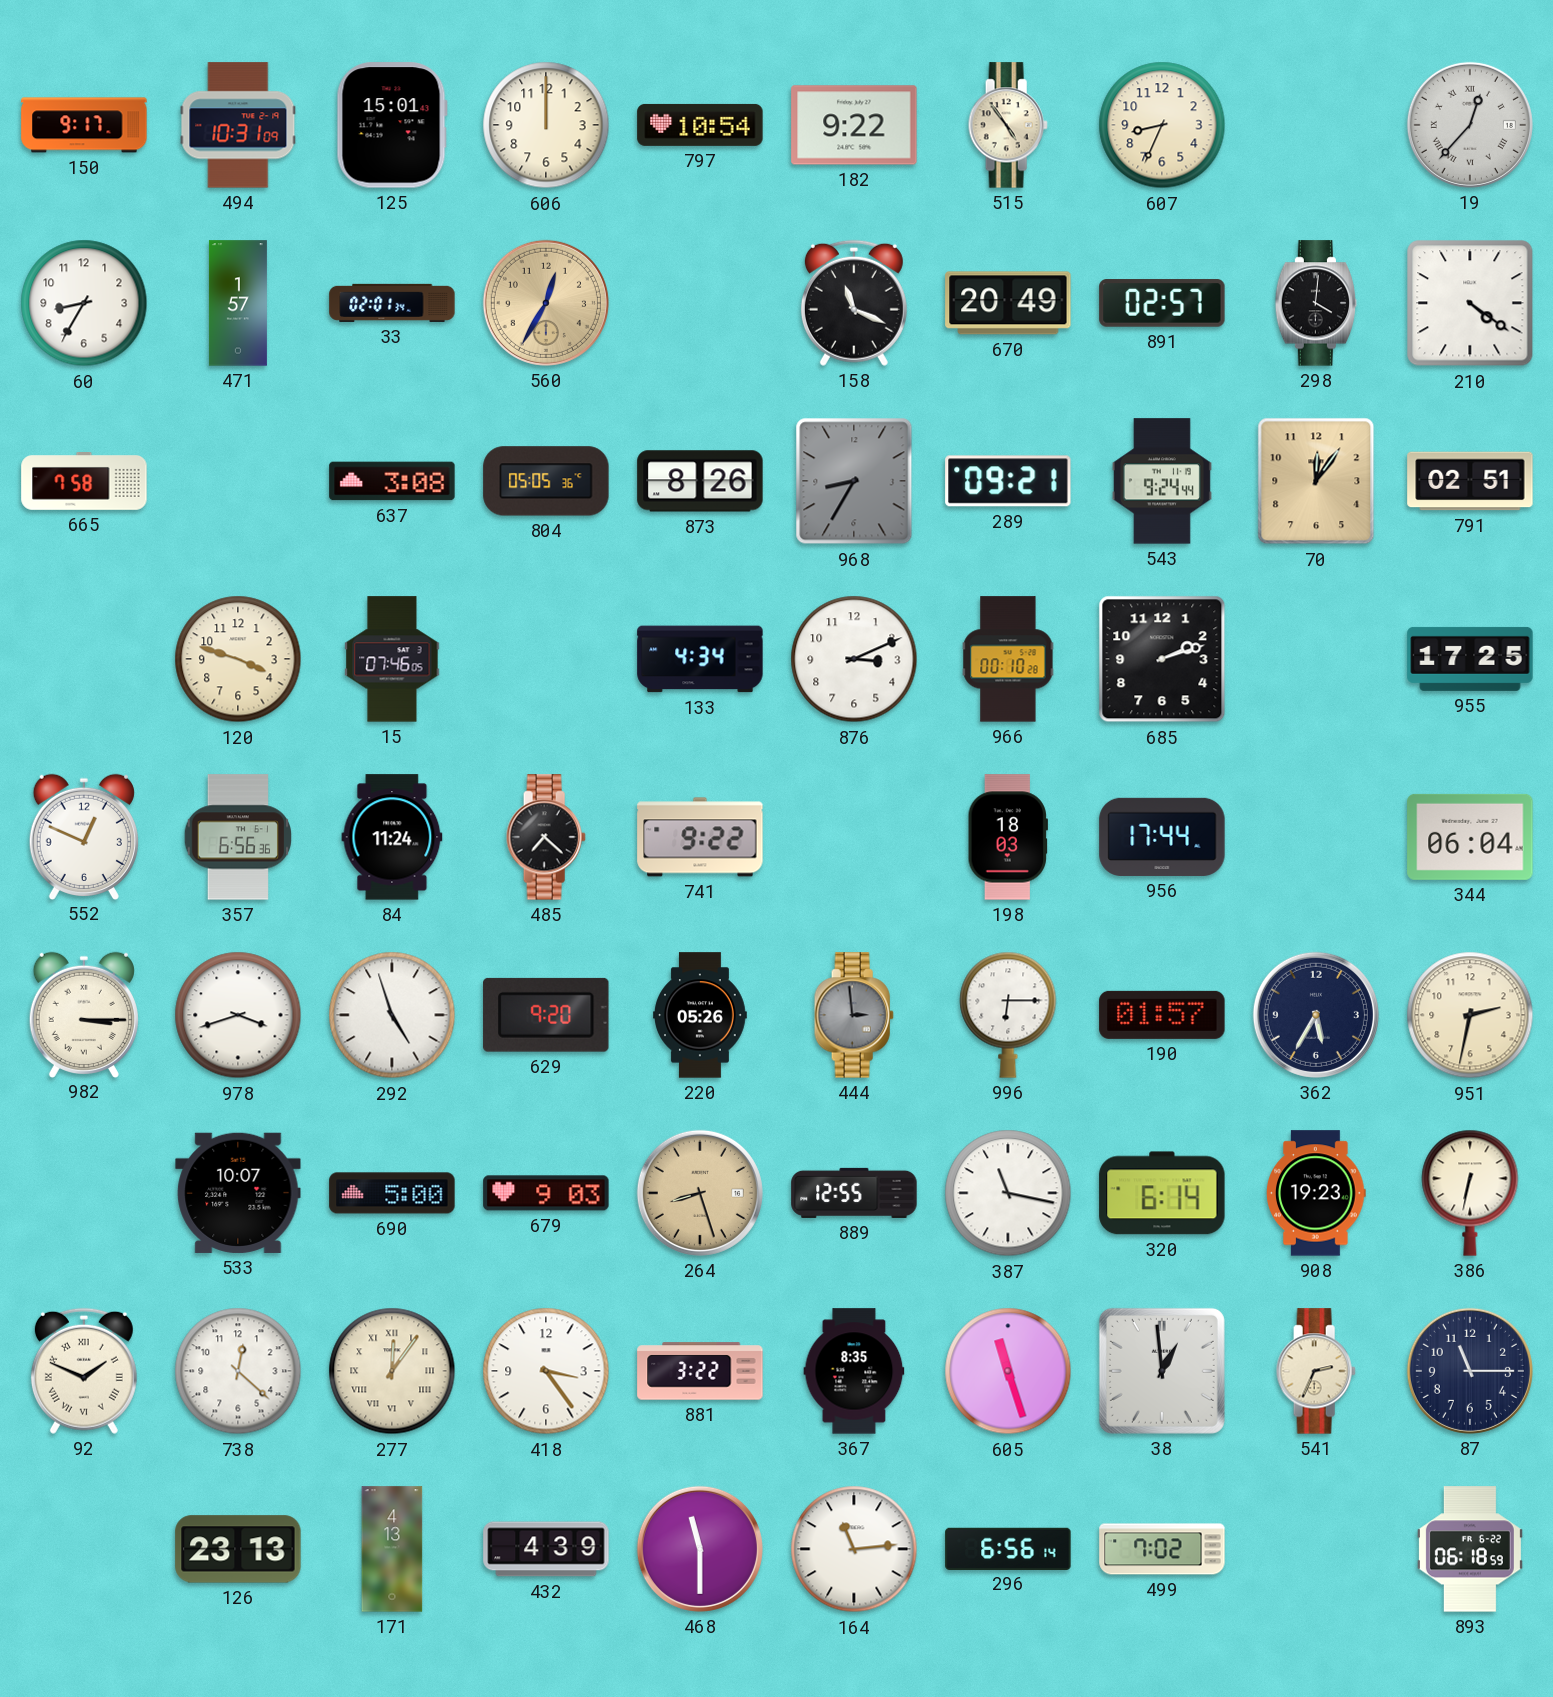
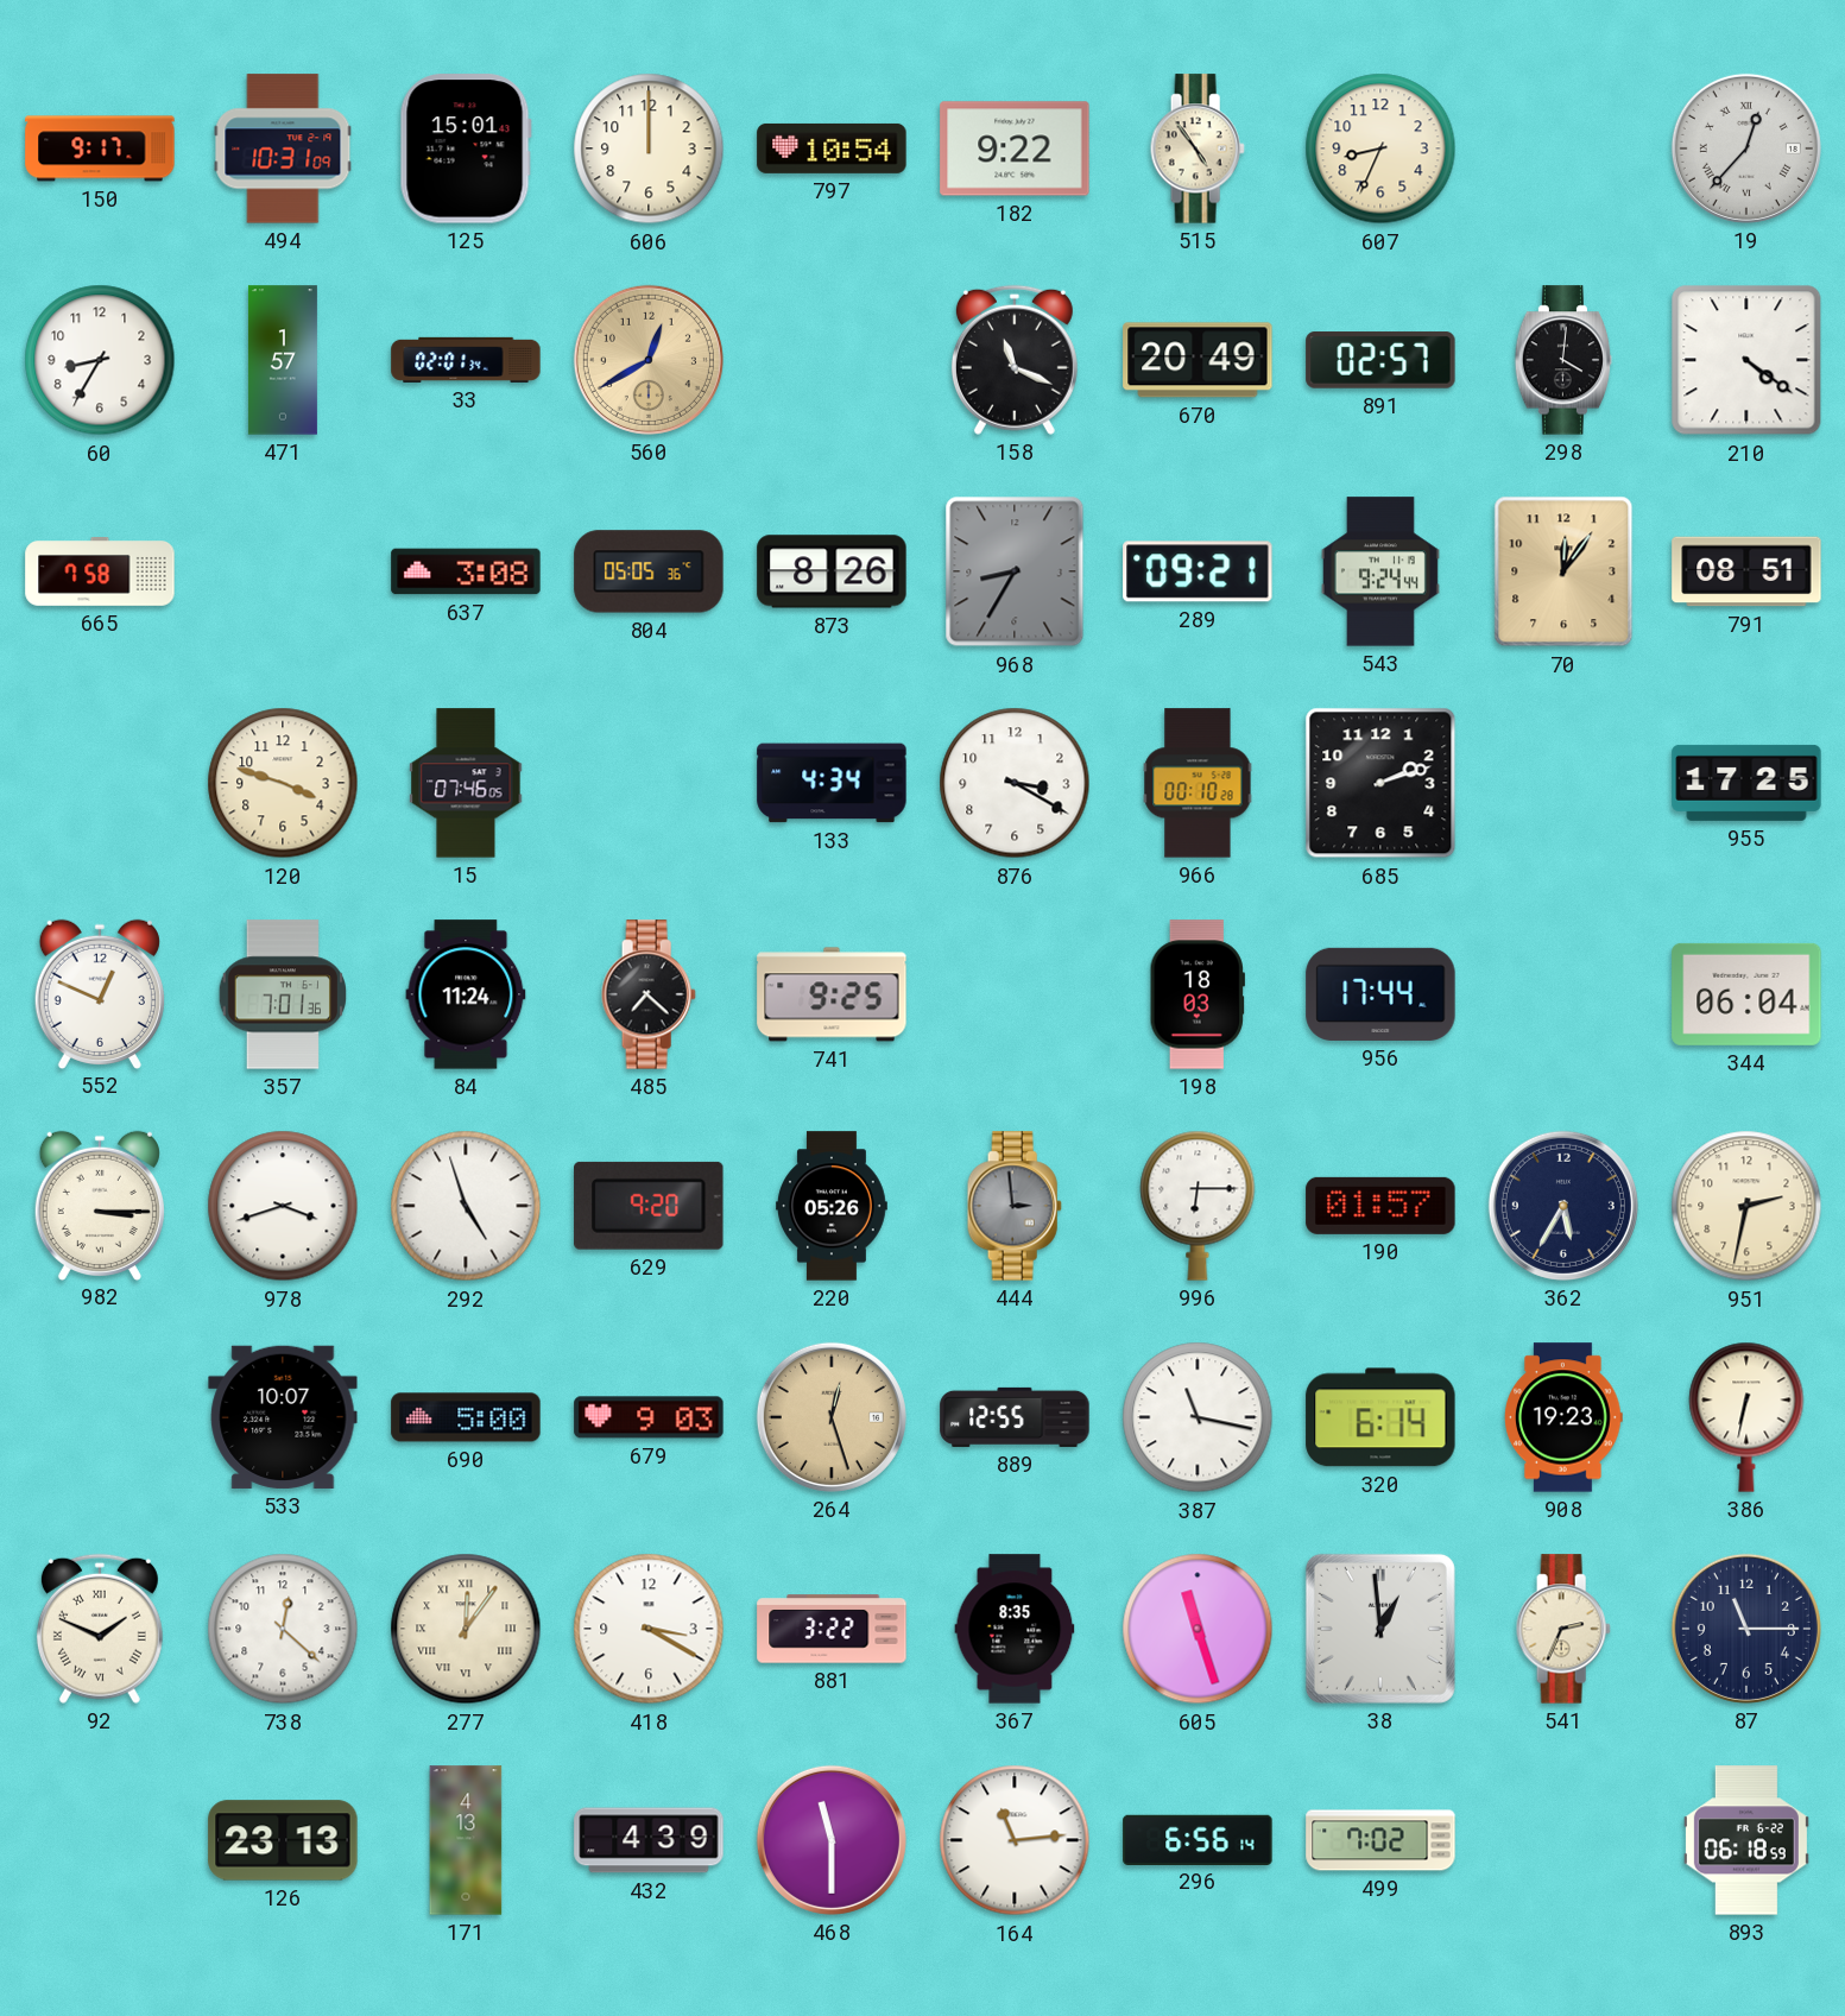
560: 12:35 -> 12:40
791: 02:51 -> 08:51
876: 3:11 -> 3:20
357: 6:56 -> 7:01
741: 9:22 -> 9:25
264: 8:27 -> 12:27
418: 3:24 -> 3:20
